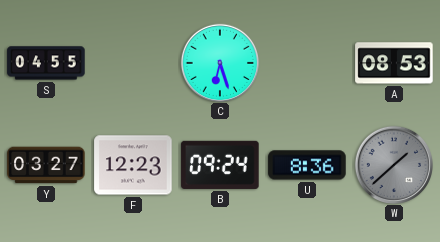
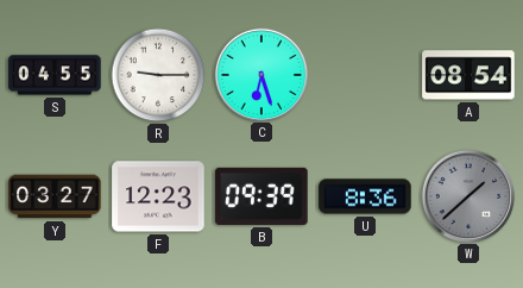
R: none -> 9:15
A: 08:53 -> 08:54
B: 09:24 -> 09:39
